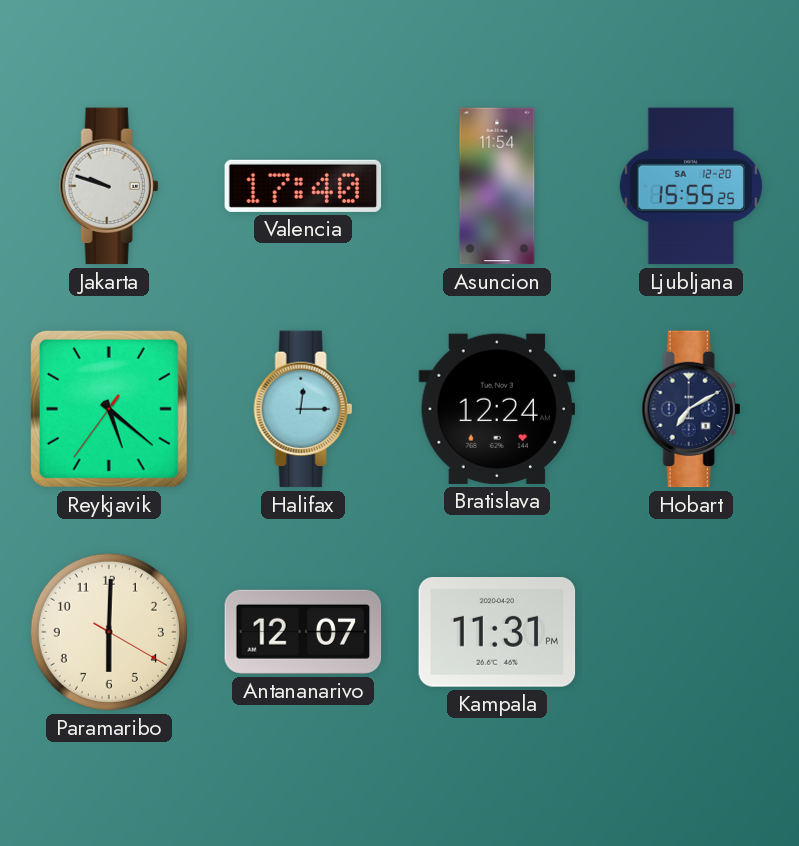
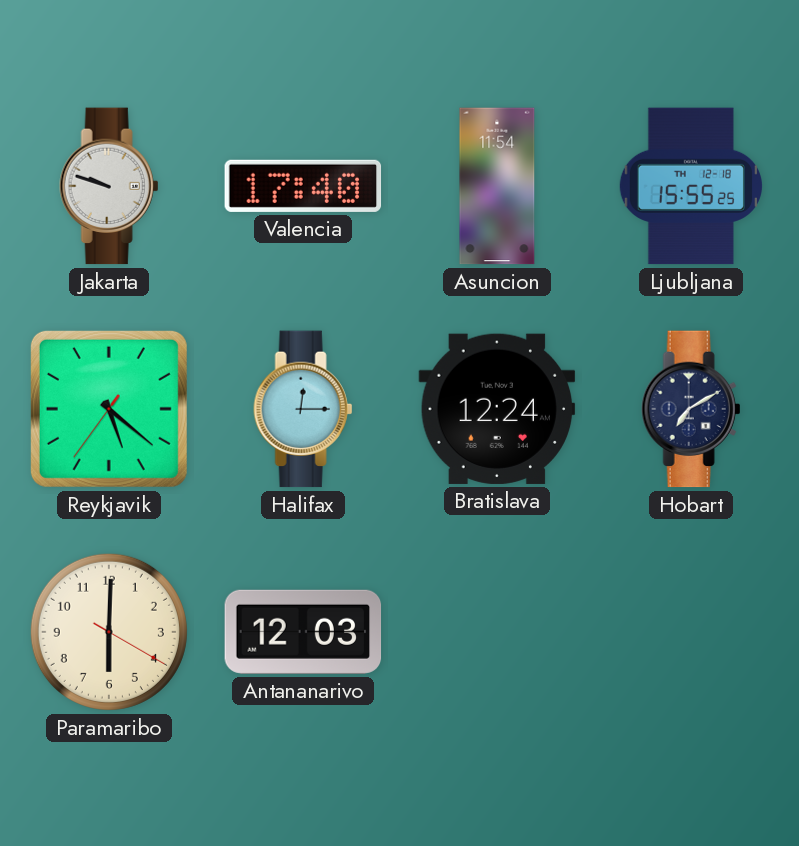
Ljubljana date: SA 12-20 -> TH 12-18
Antananarivo: 12:07 -> 12:03
Kampala: 11:31 -> none
